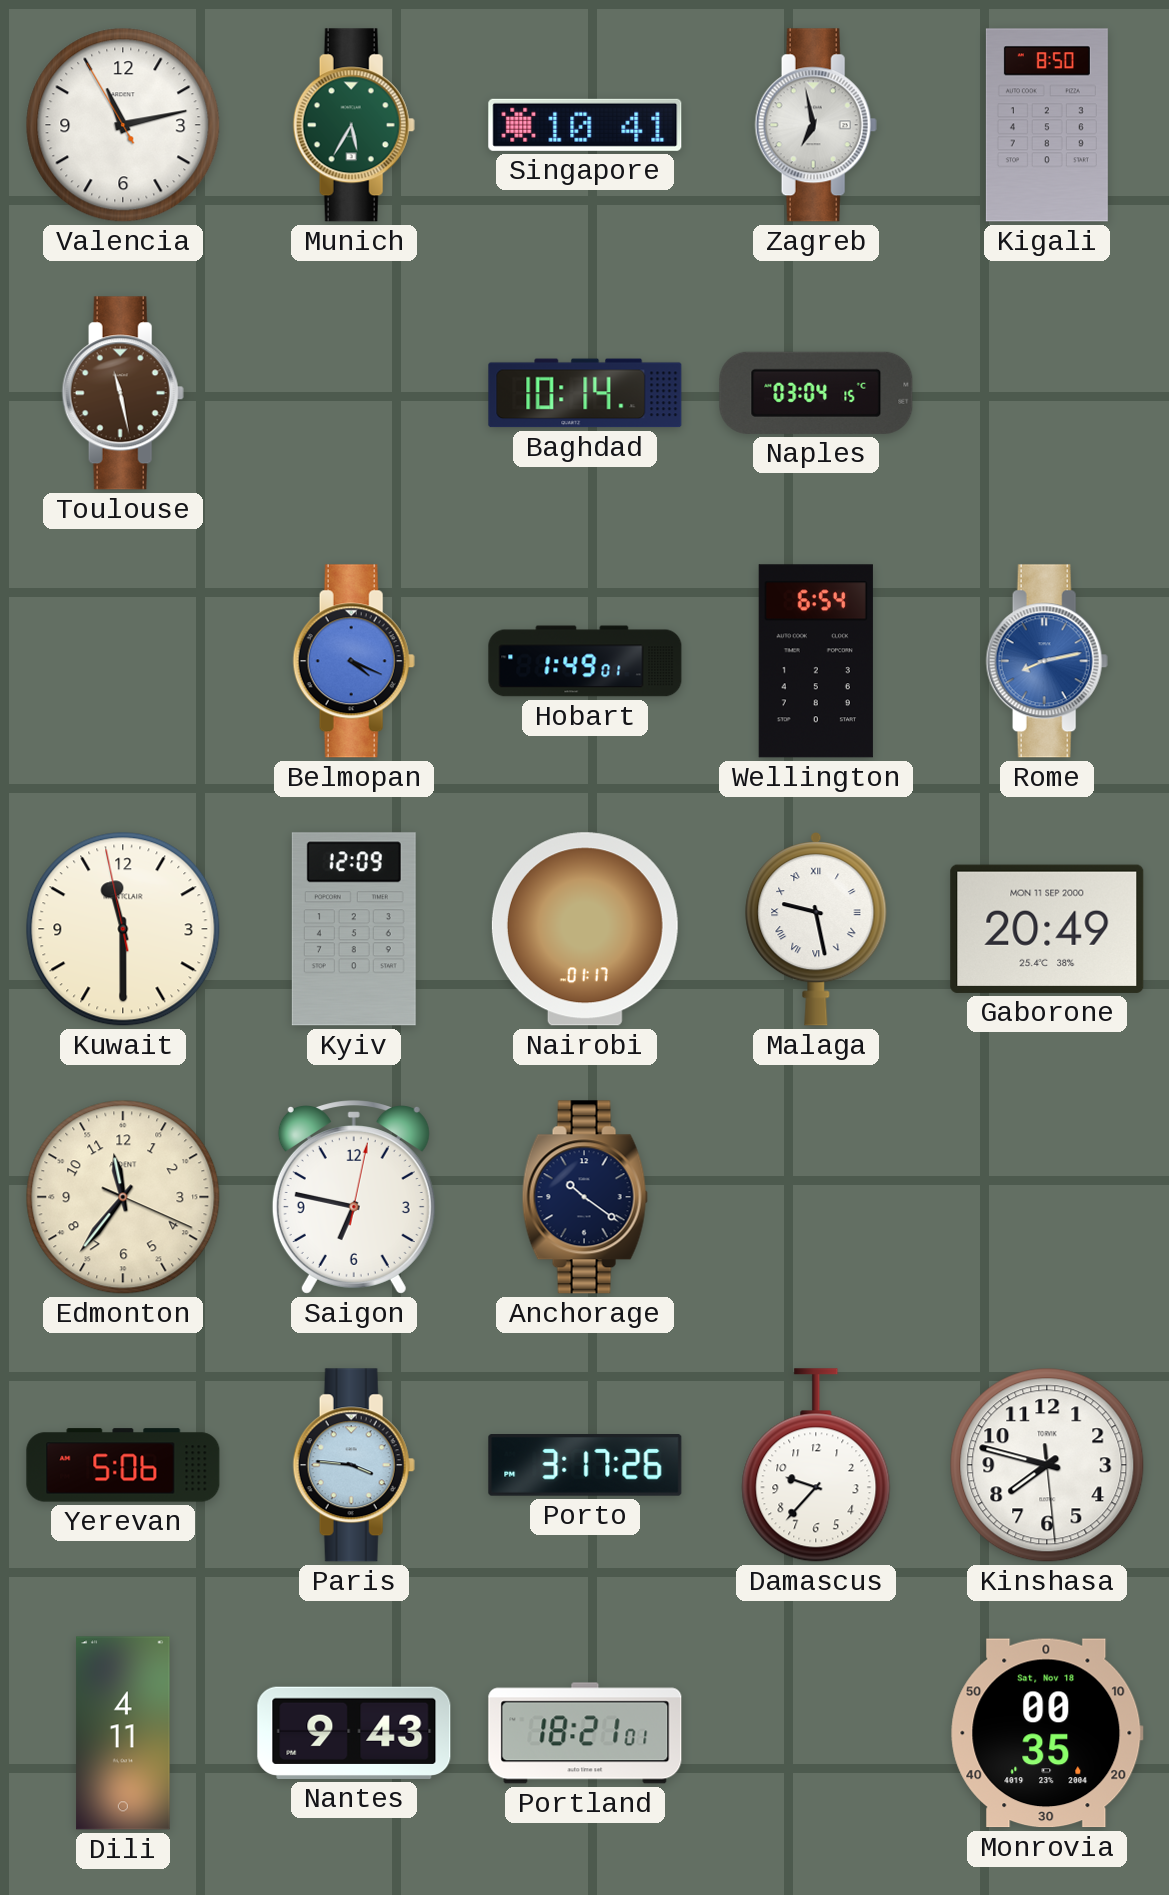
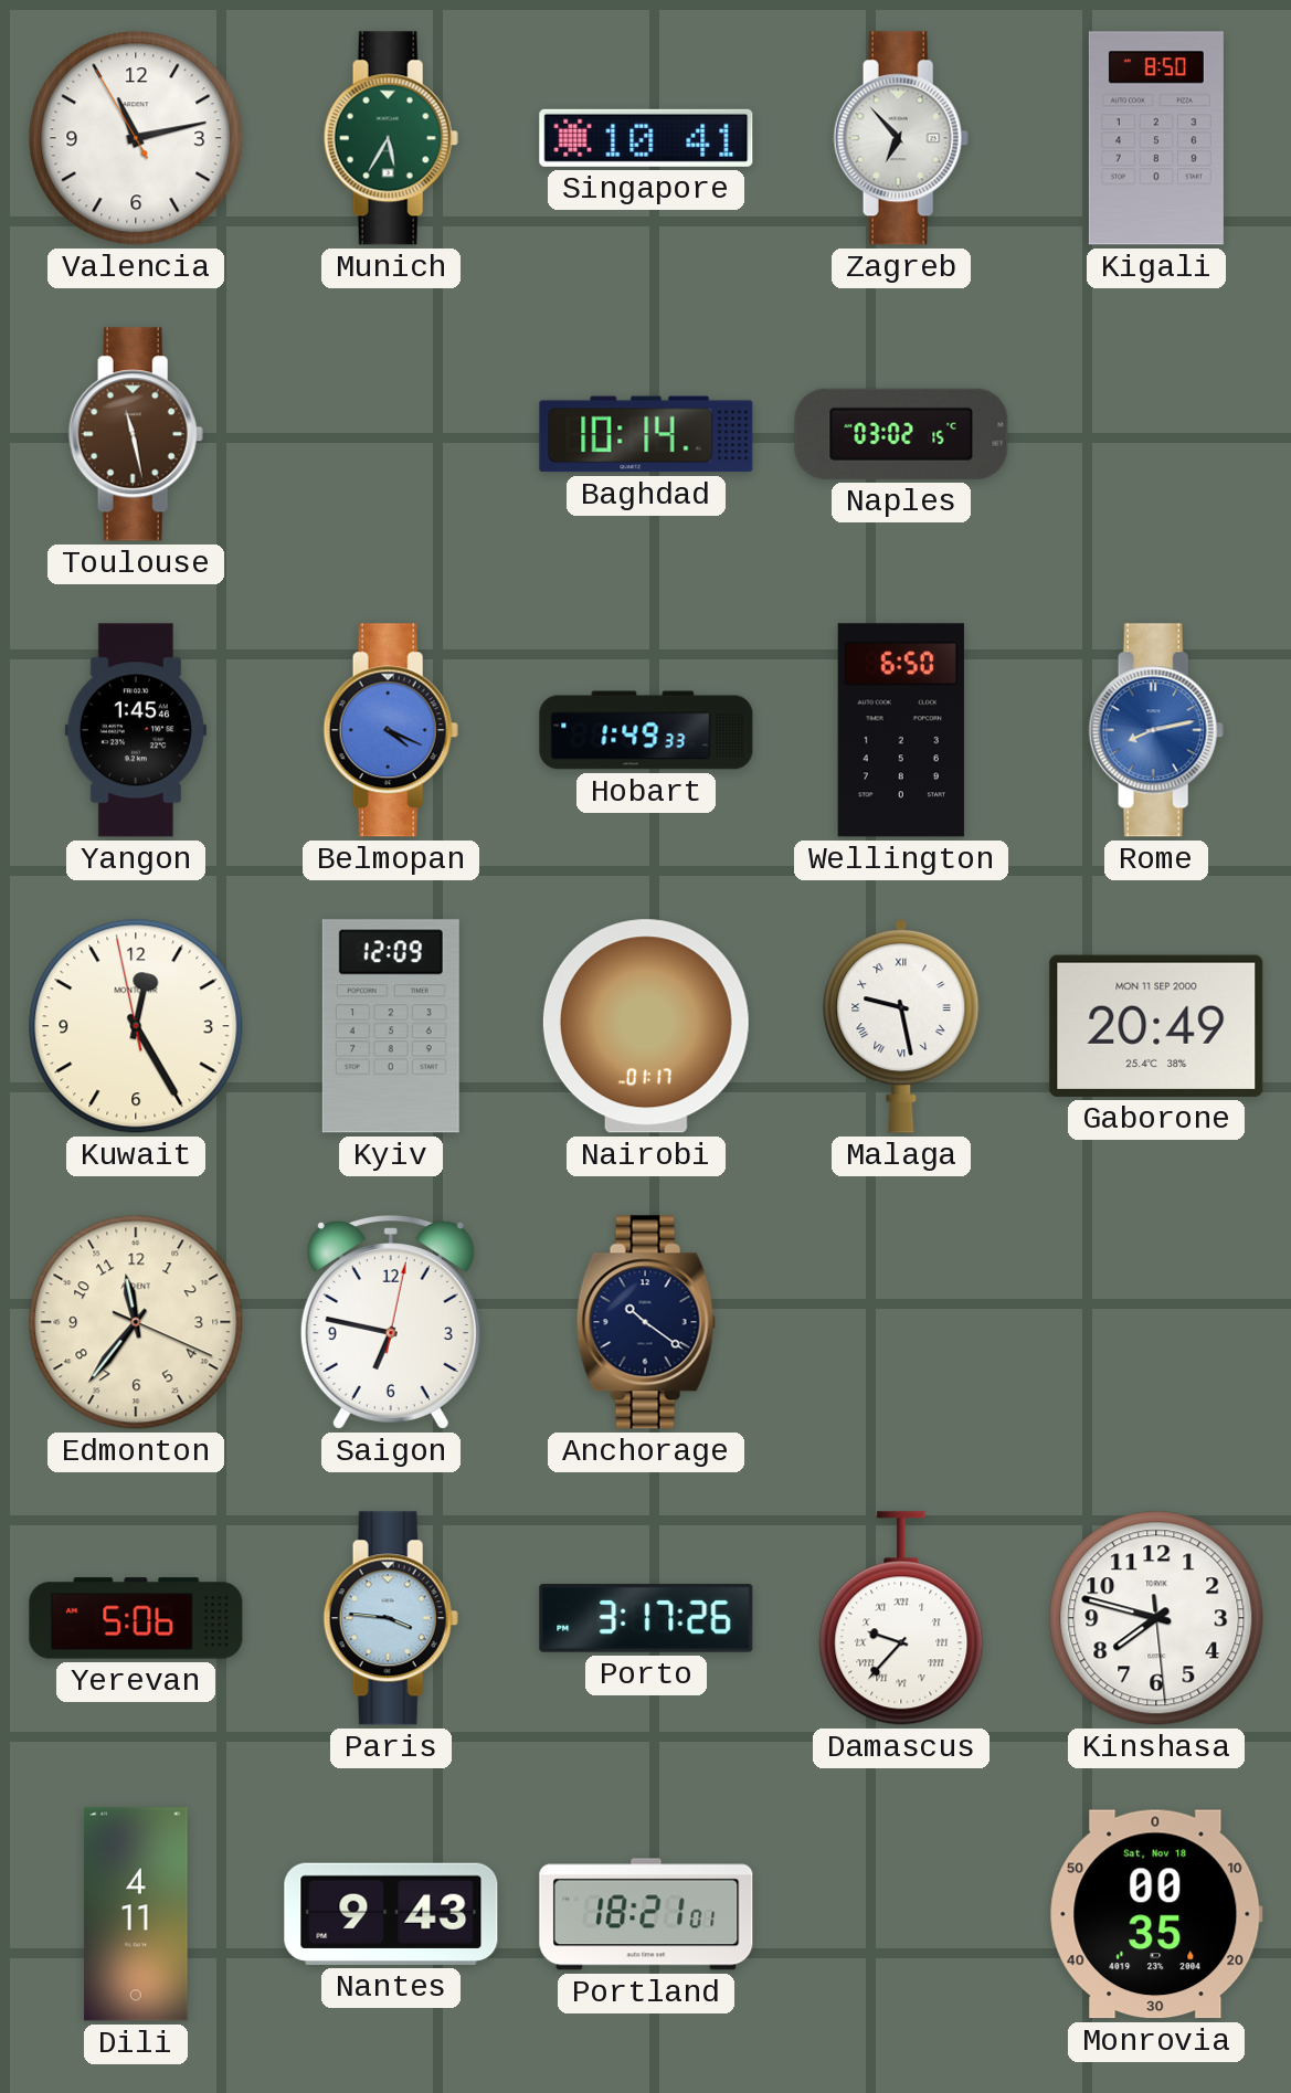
Zagreb: 6:58 -> 6:53
Naples: 03:04 -> 03:02
Yangon: none -> 1:45
Hobart: 1:49:01 -> 1:49:33
Wellington: 6:54 -> 6:50
Kuwait: 11:29 -> 12:24
Damascus numerals: Arabic -> Roman
